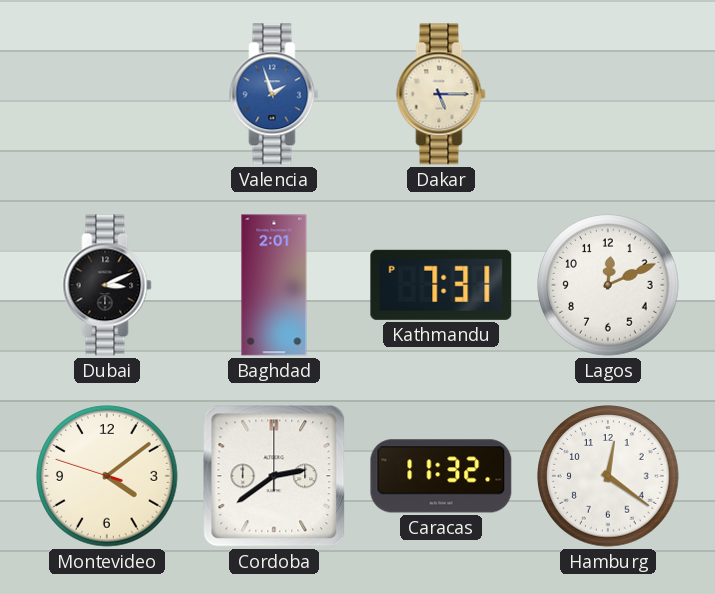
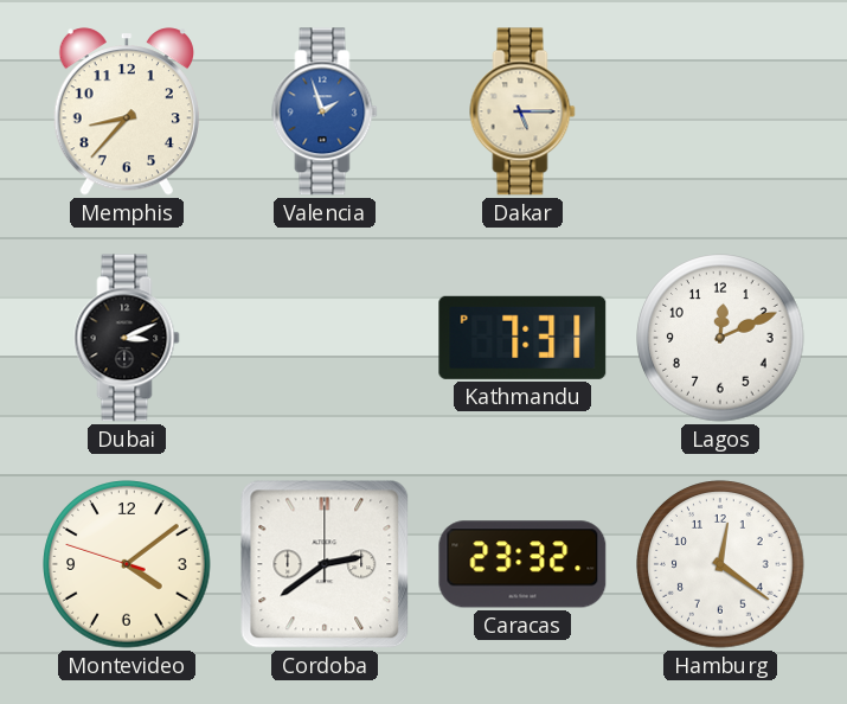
Memphis: none -> 8:37
Baghdad: 2:01 -> none
Caracas: 11:32 -> 23:32
